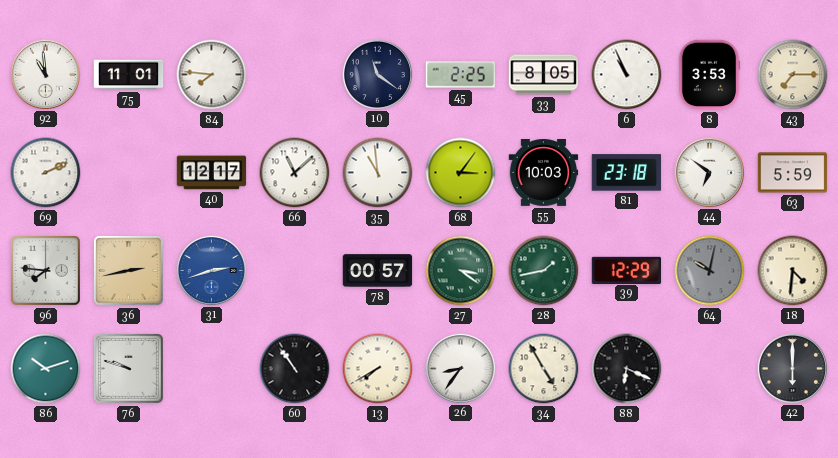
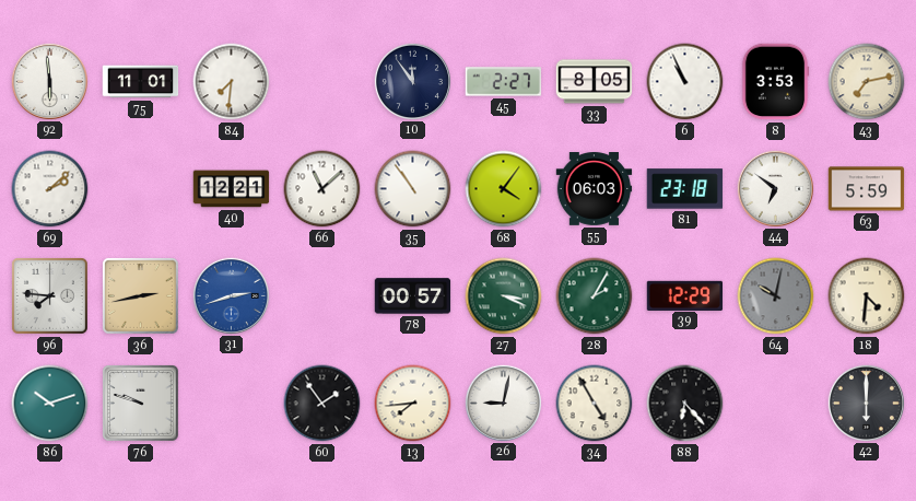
92: 10:59 -> 5:59
84: 7:46 -> 7:31
10: 11:21 -> 11:54
45: 2:25 -> 2:27
43: 7:15 -> 7:13
69: 2:11 -> 2:08
40: 12:17 -> 12:21
35: 10:59 -> 10:54
68: 3:06 -> 4:06
55: 10:03 -> 06:03
27: 3:21 -> 3:19
28: 1:43 -> 2:05
60: 10:54 -> 1:54
13: 7:40 -> 7:44
26: 8:36 -> 9:02
88: 6:19 -> 6:23
